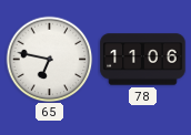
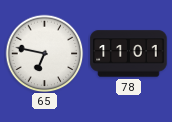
78: 11:06 -> 11:01
